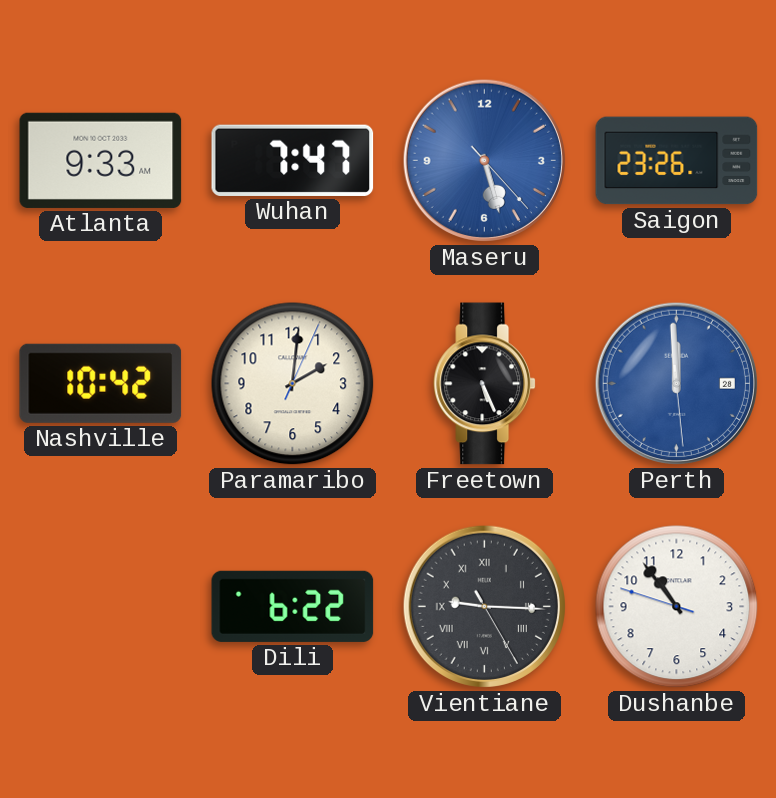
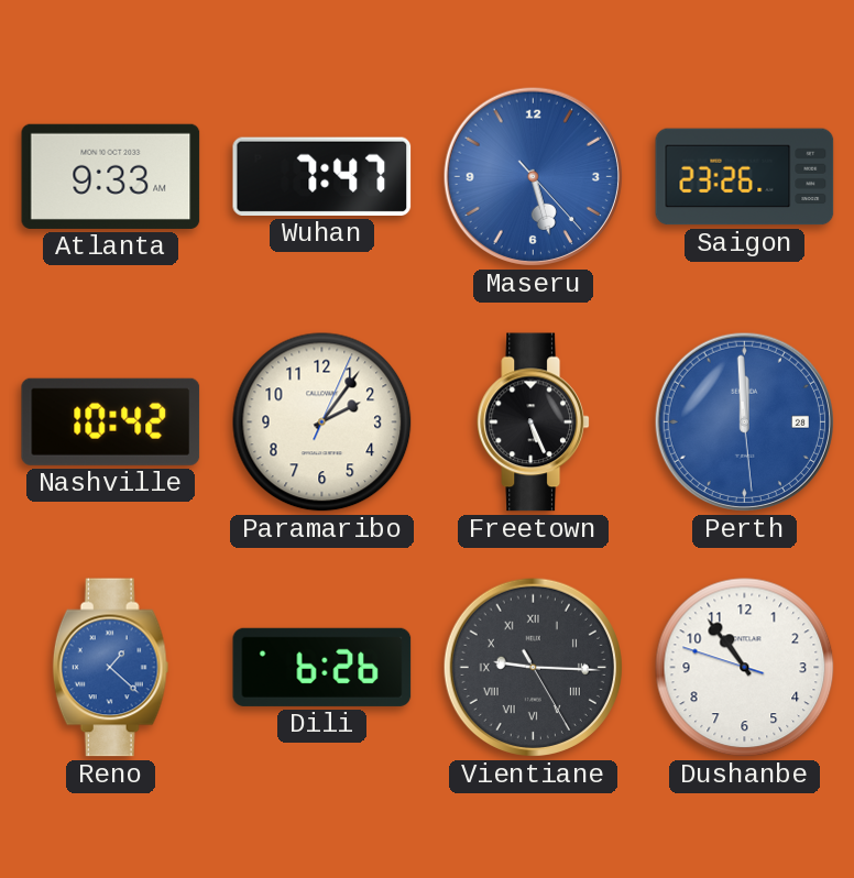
Paramaribo: 2:01 -> 2:06
Reno: none -> 1:22
Dili: 6:22 -> 6:26
